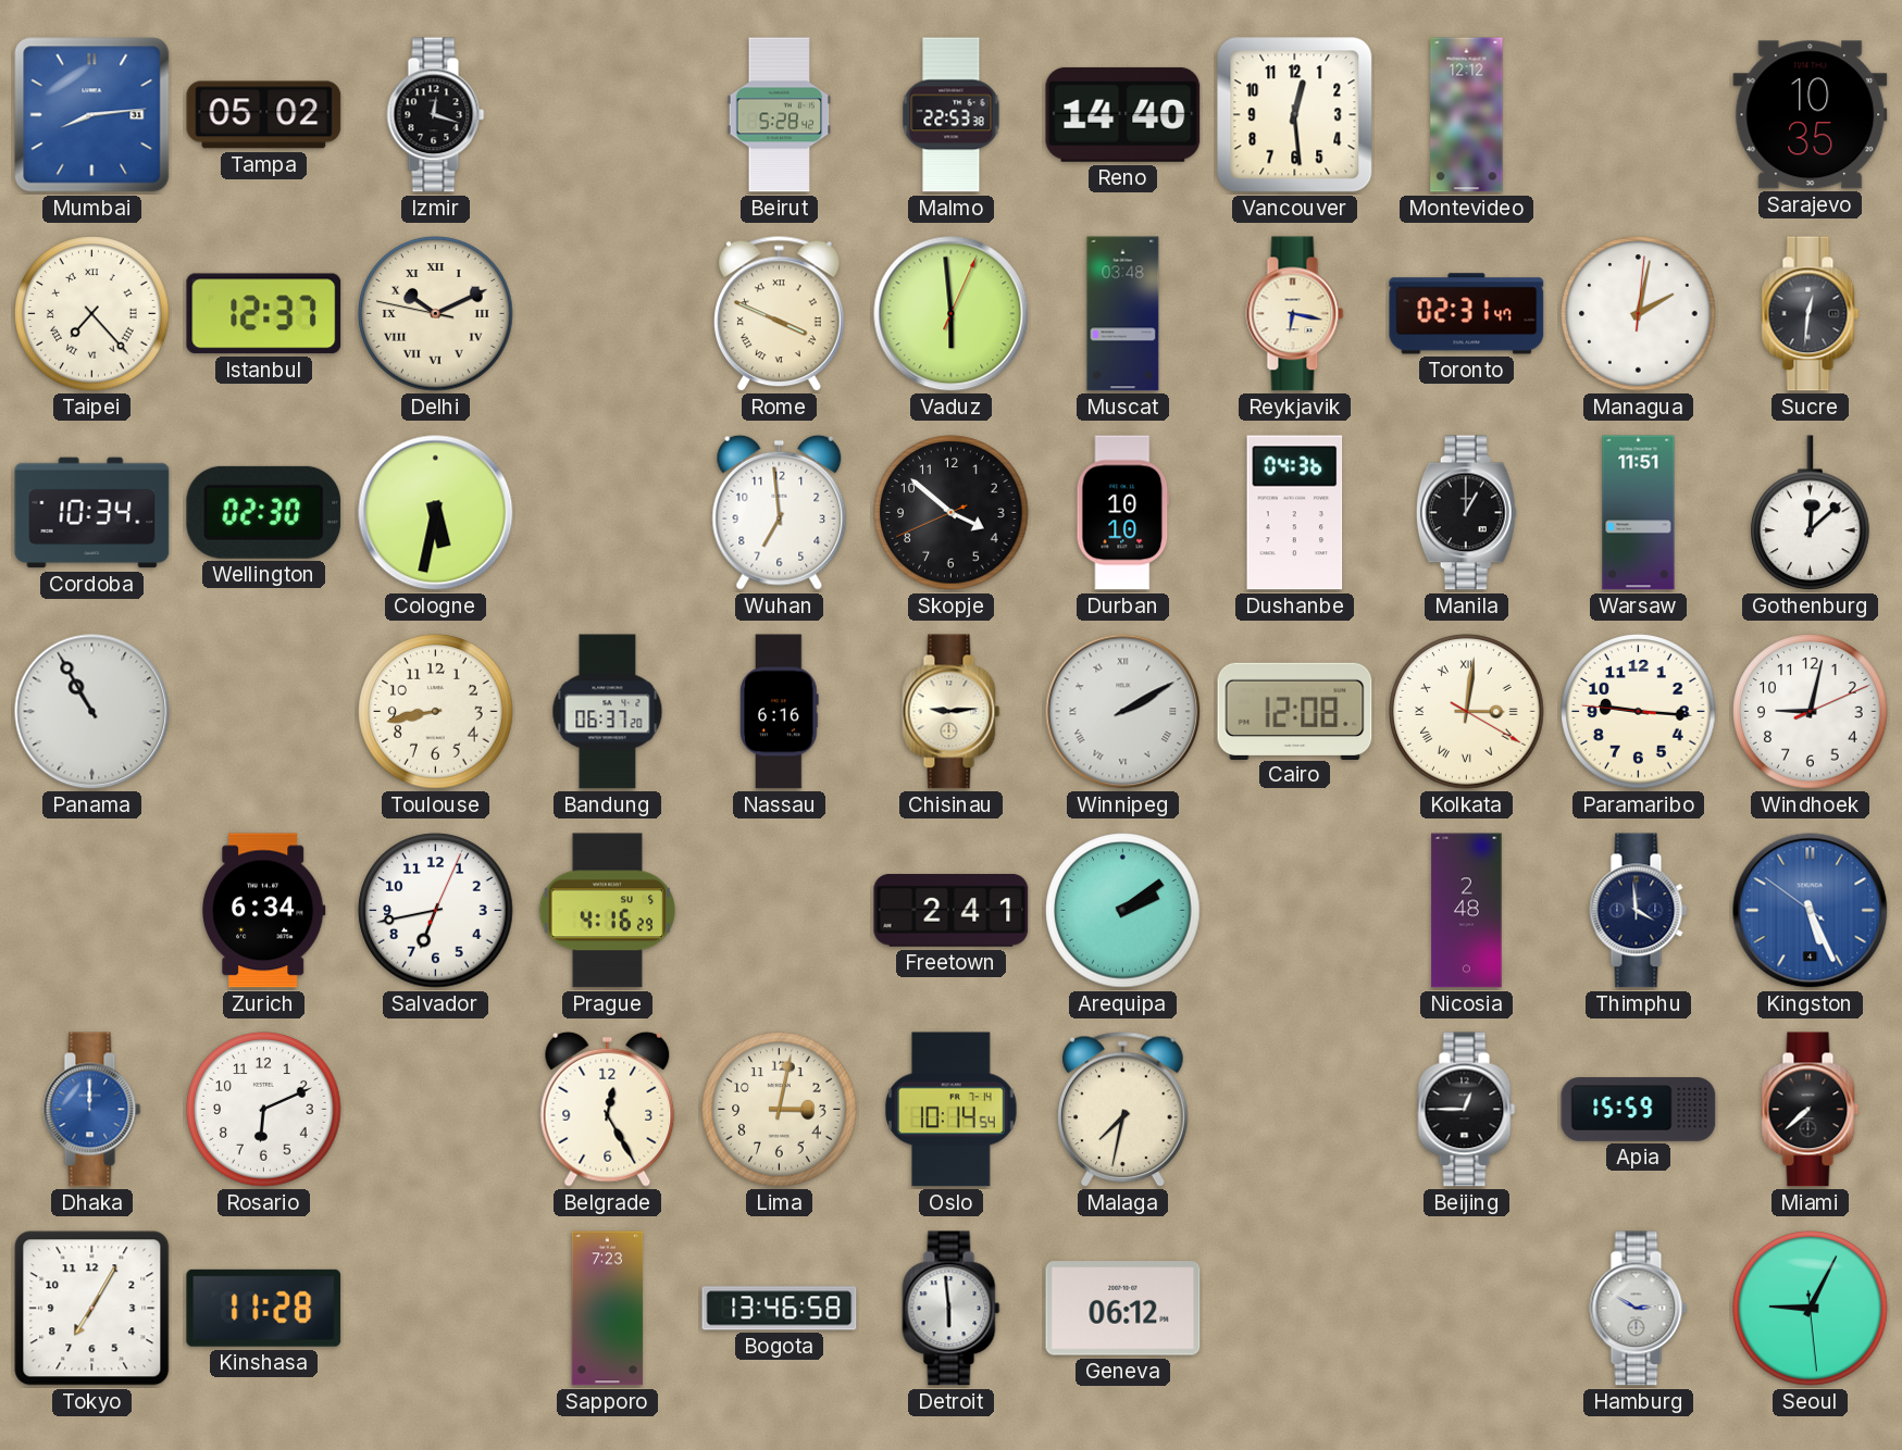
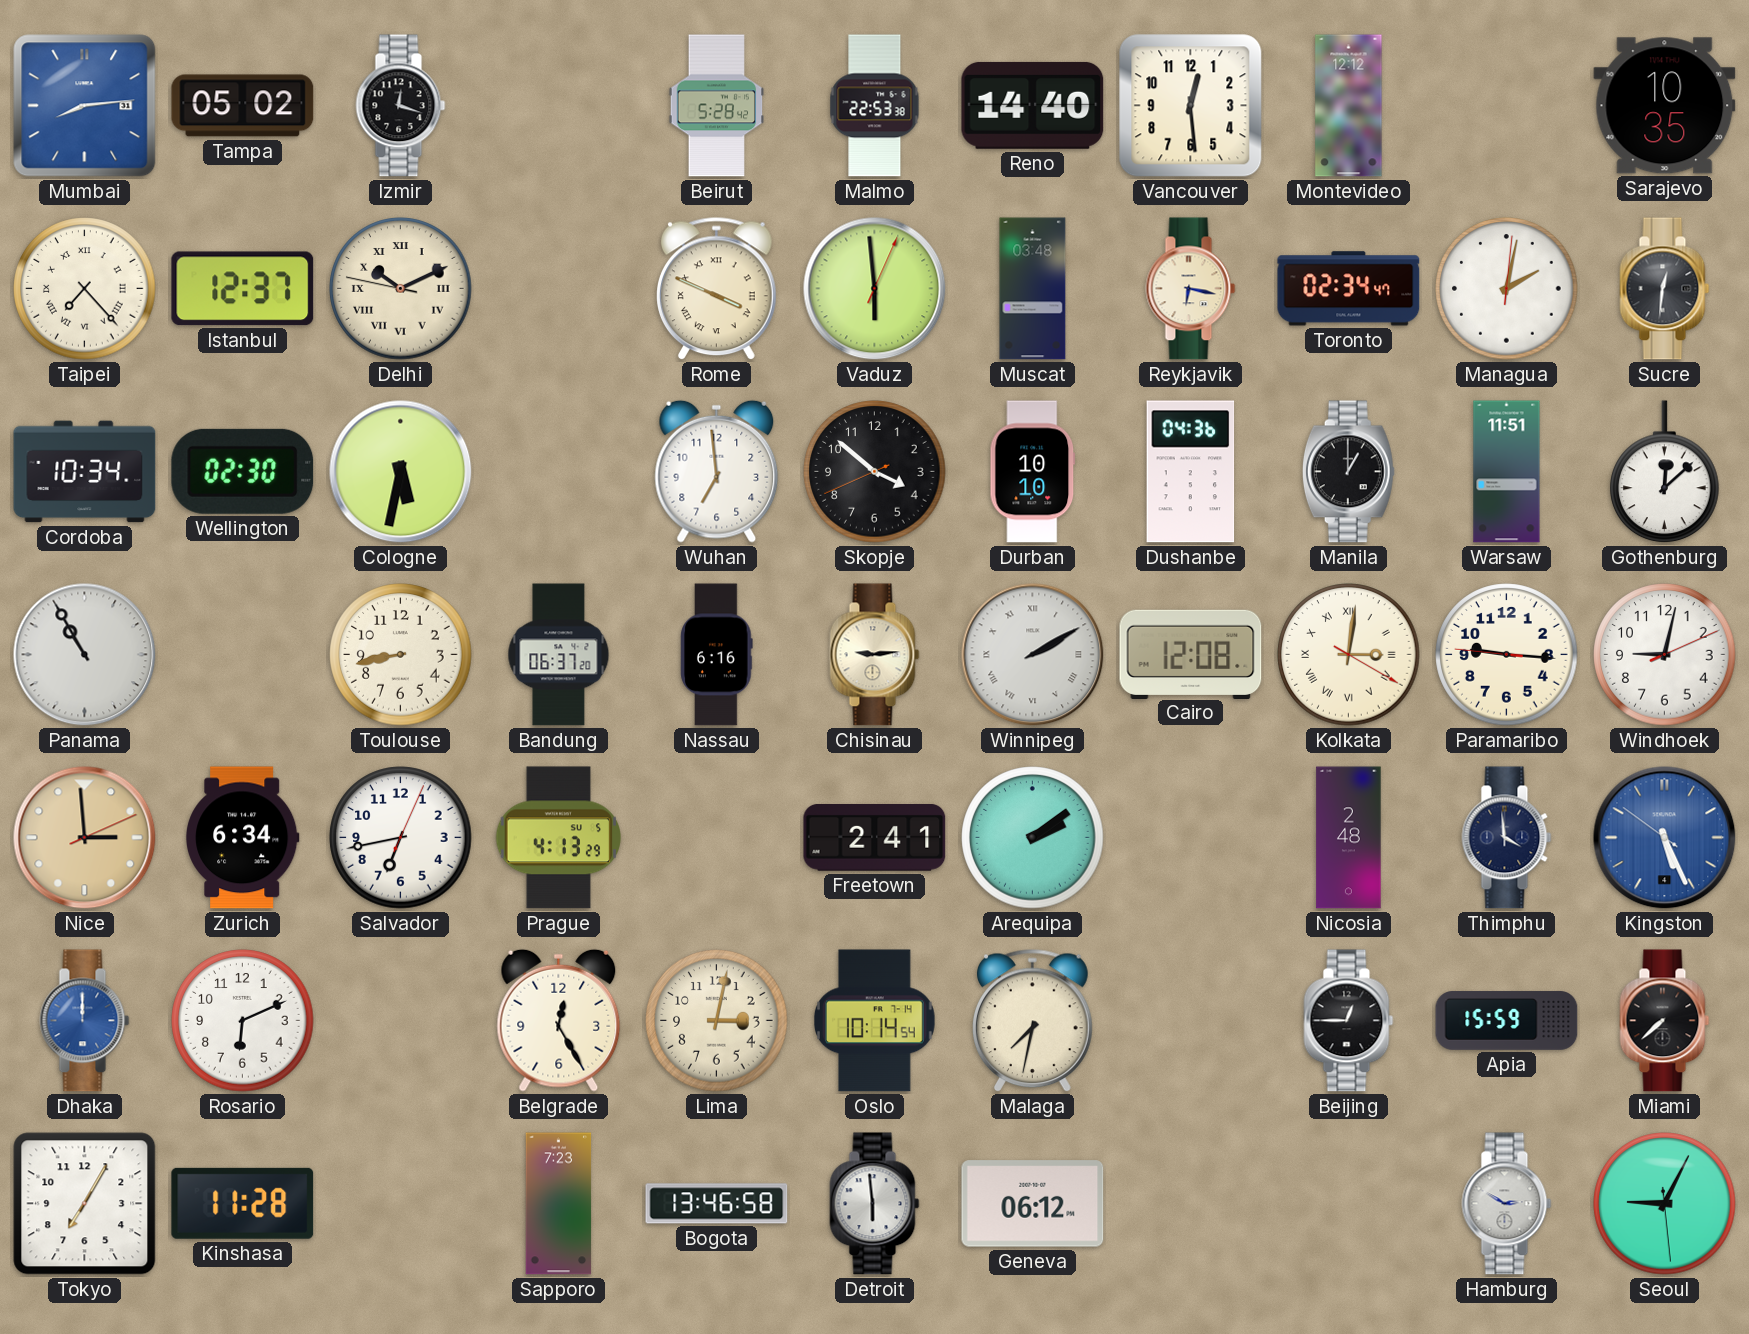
Toronto: 02:31 -> 02:34
Nice: none -> 2:59
Prague: 4:16 -> 4:13
